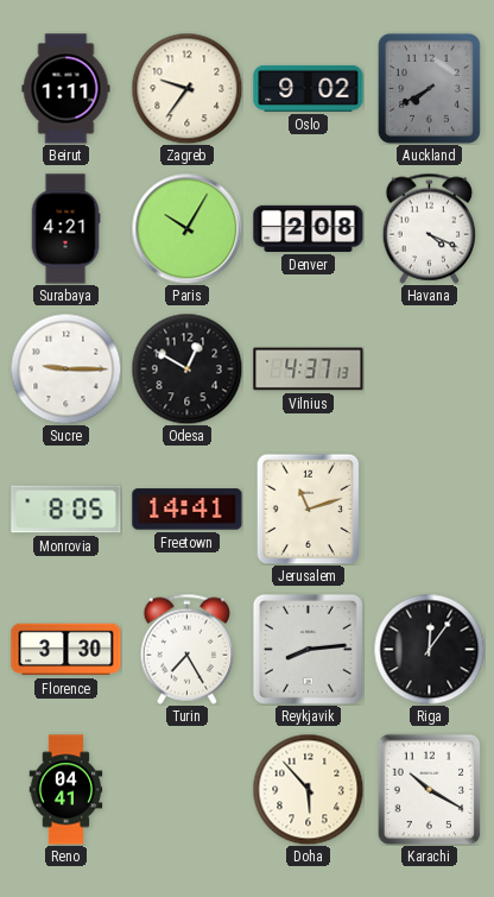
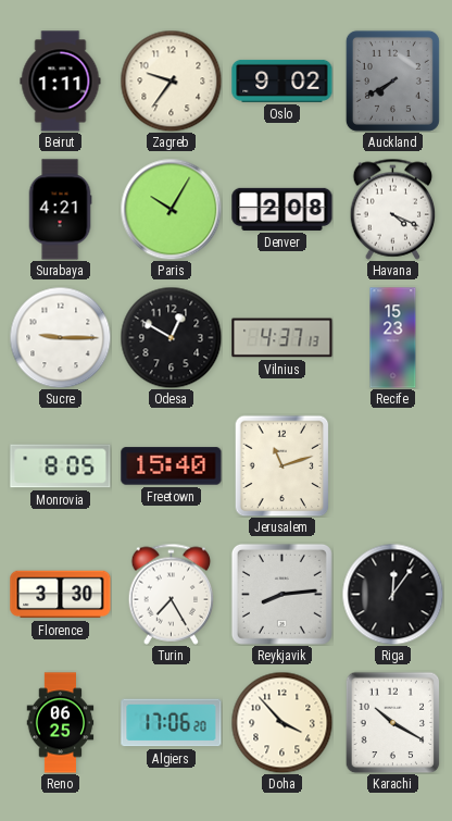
Recife: none -> 15:23
Freetown: 14:41 -> 15:40
Reno: 04:41 -> 06:25
Algiers: none -> 17:06
Doha: 5:53 -> 3:53
